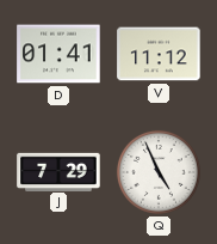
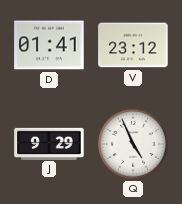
V: 11:12 -> 23:12
J: 7:29 -> 9:29
